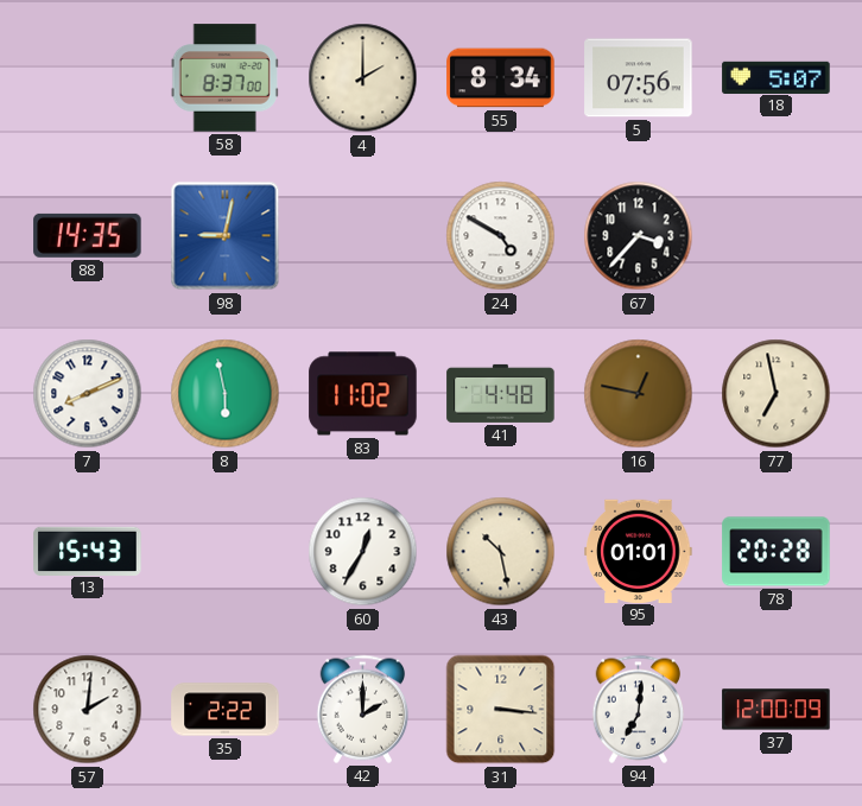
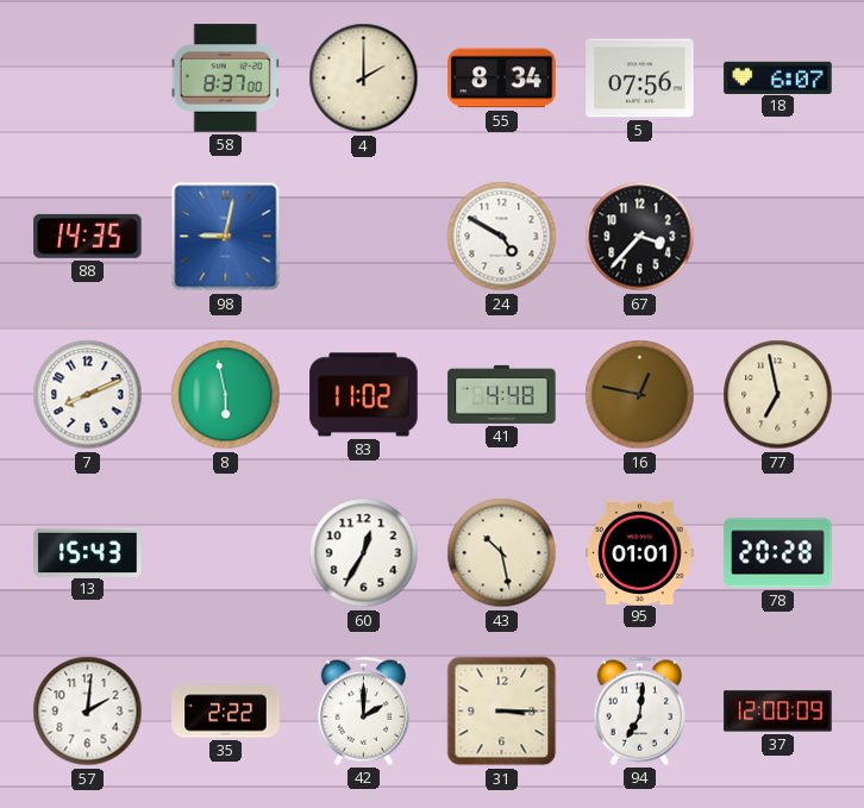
18: 5:07 -> 6:07
31: 3:16 -> 3:15
